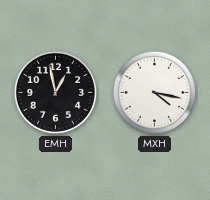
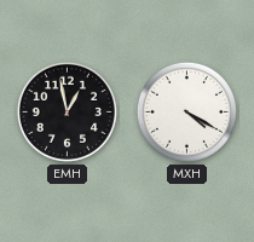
MXH: 4:17 -> 4:20
